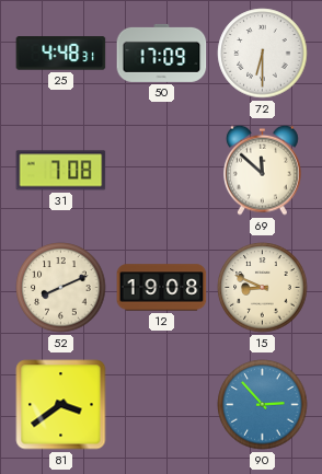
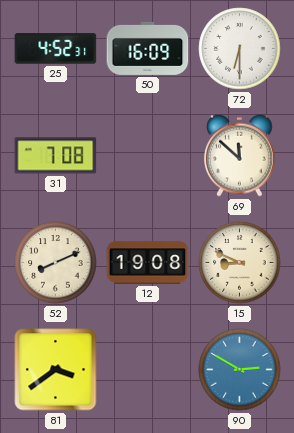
25: 4:48 -> 4:52
50: 17:09 -> 16:09
90: 2:53 -> 2:50
